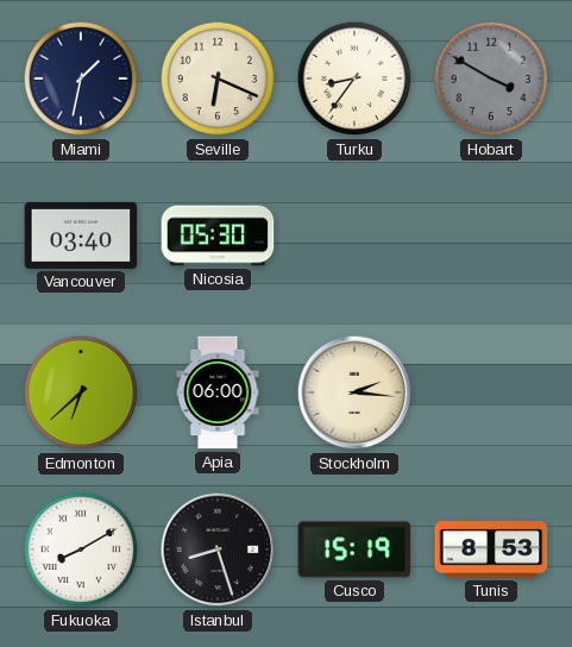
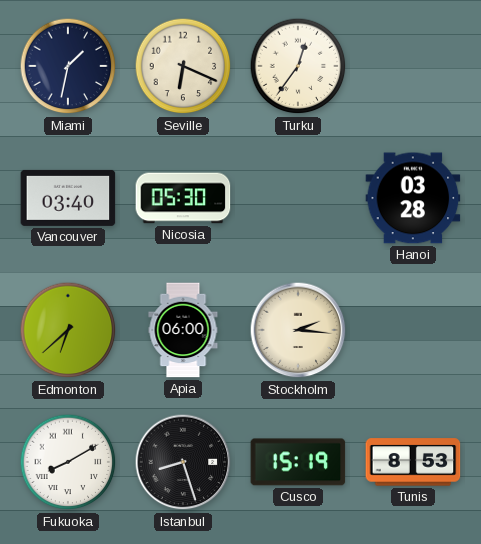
Turku: 8:36 -> 12:36
Hobart: 3:50 -> none
Hanoi: none -> 03:28
